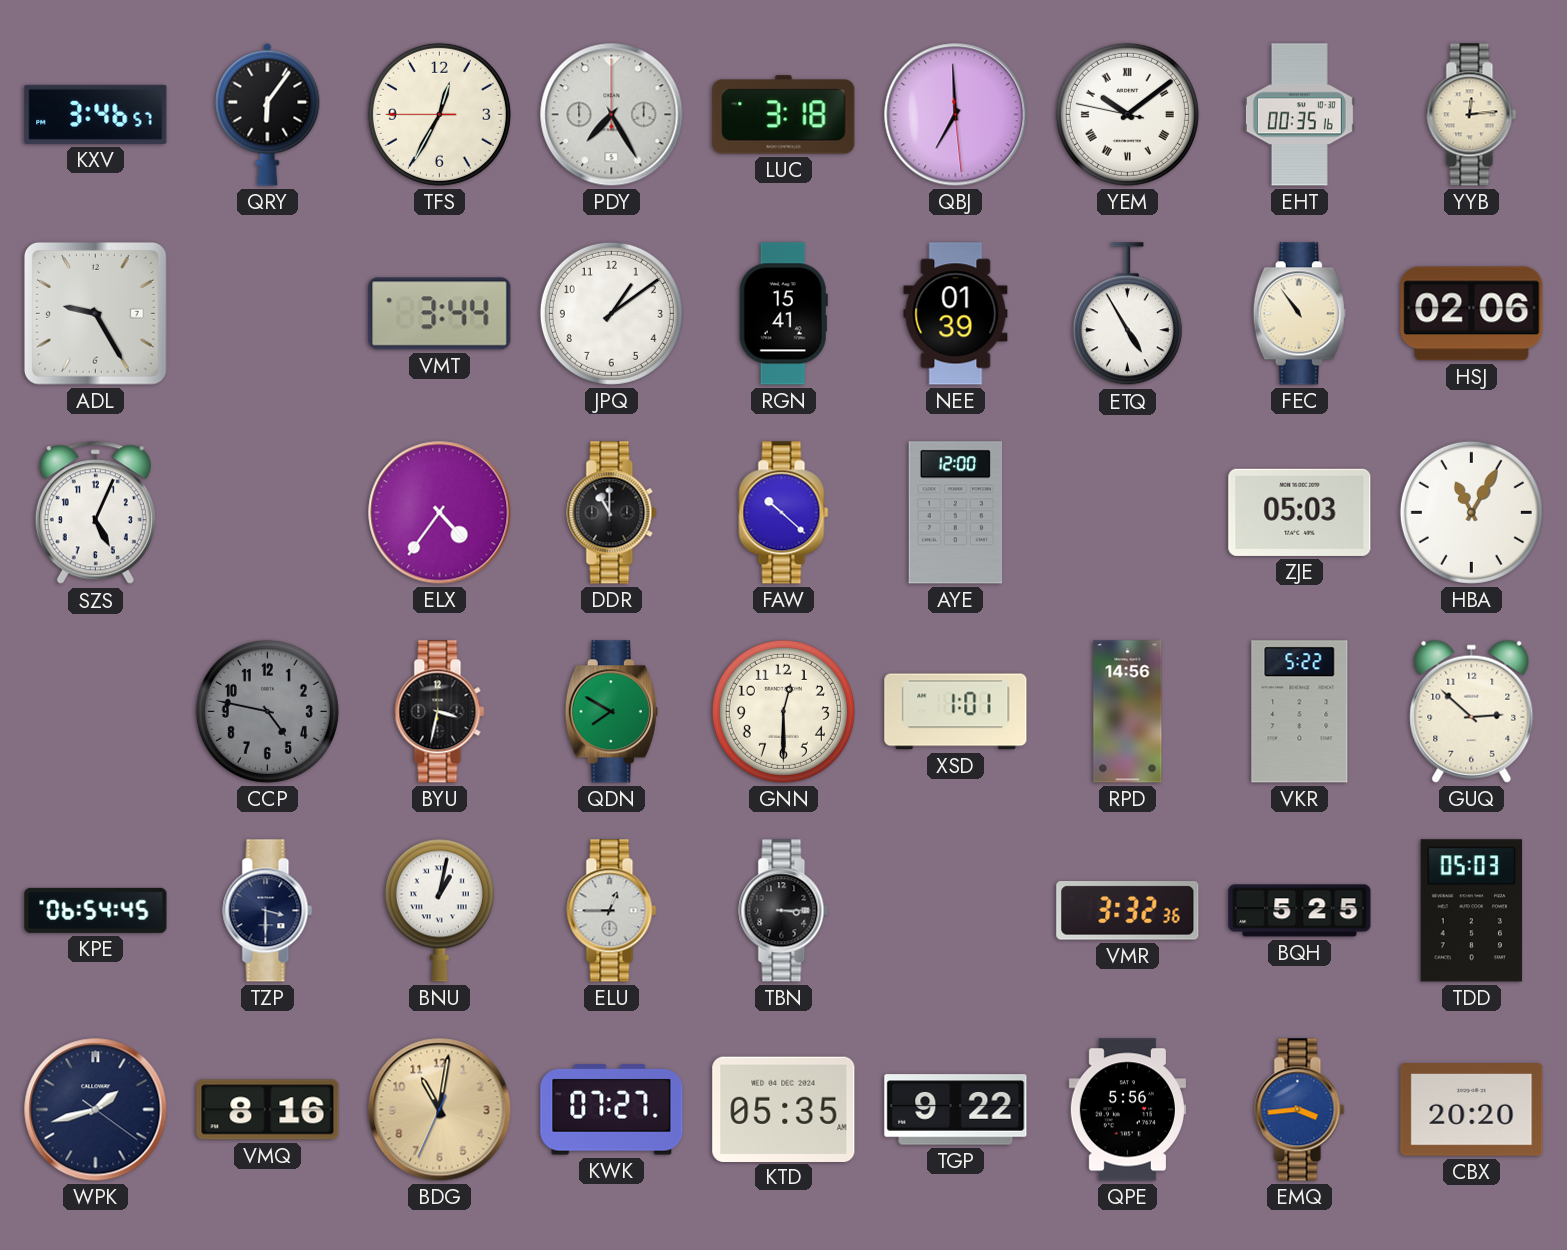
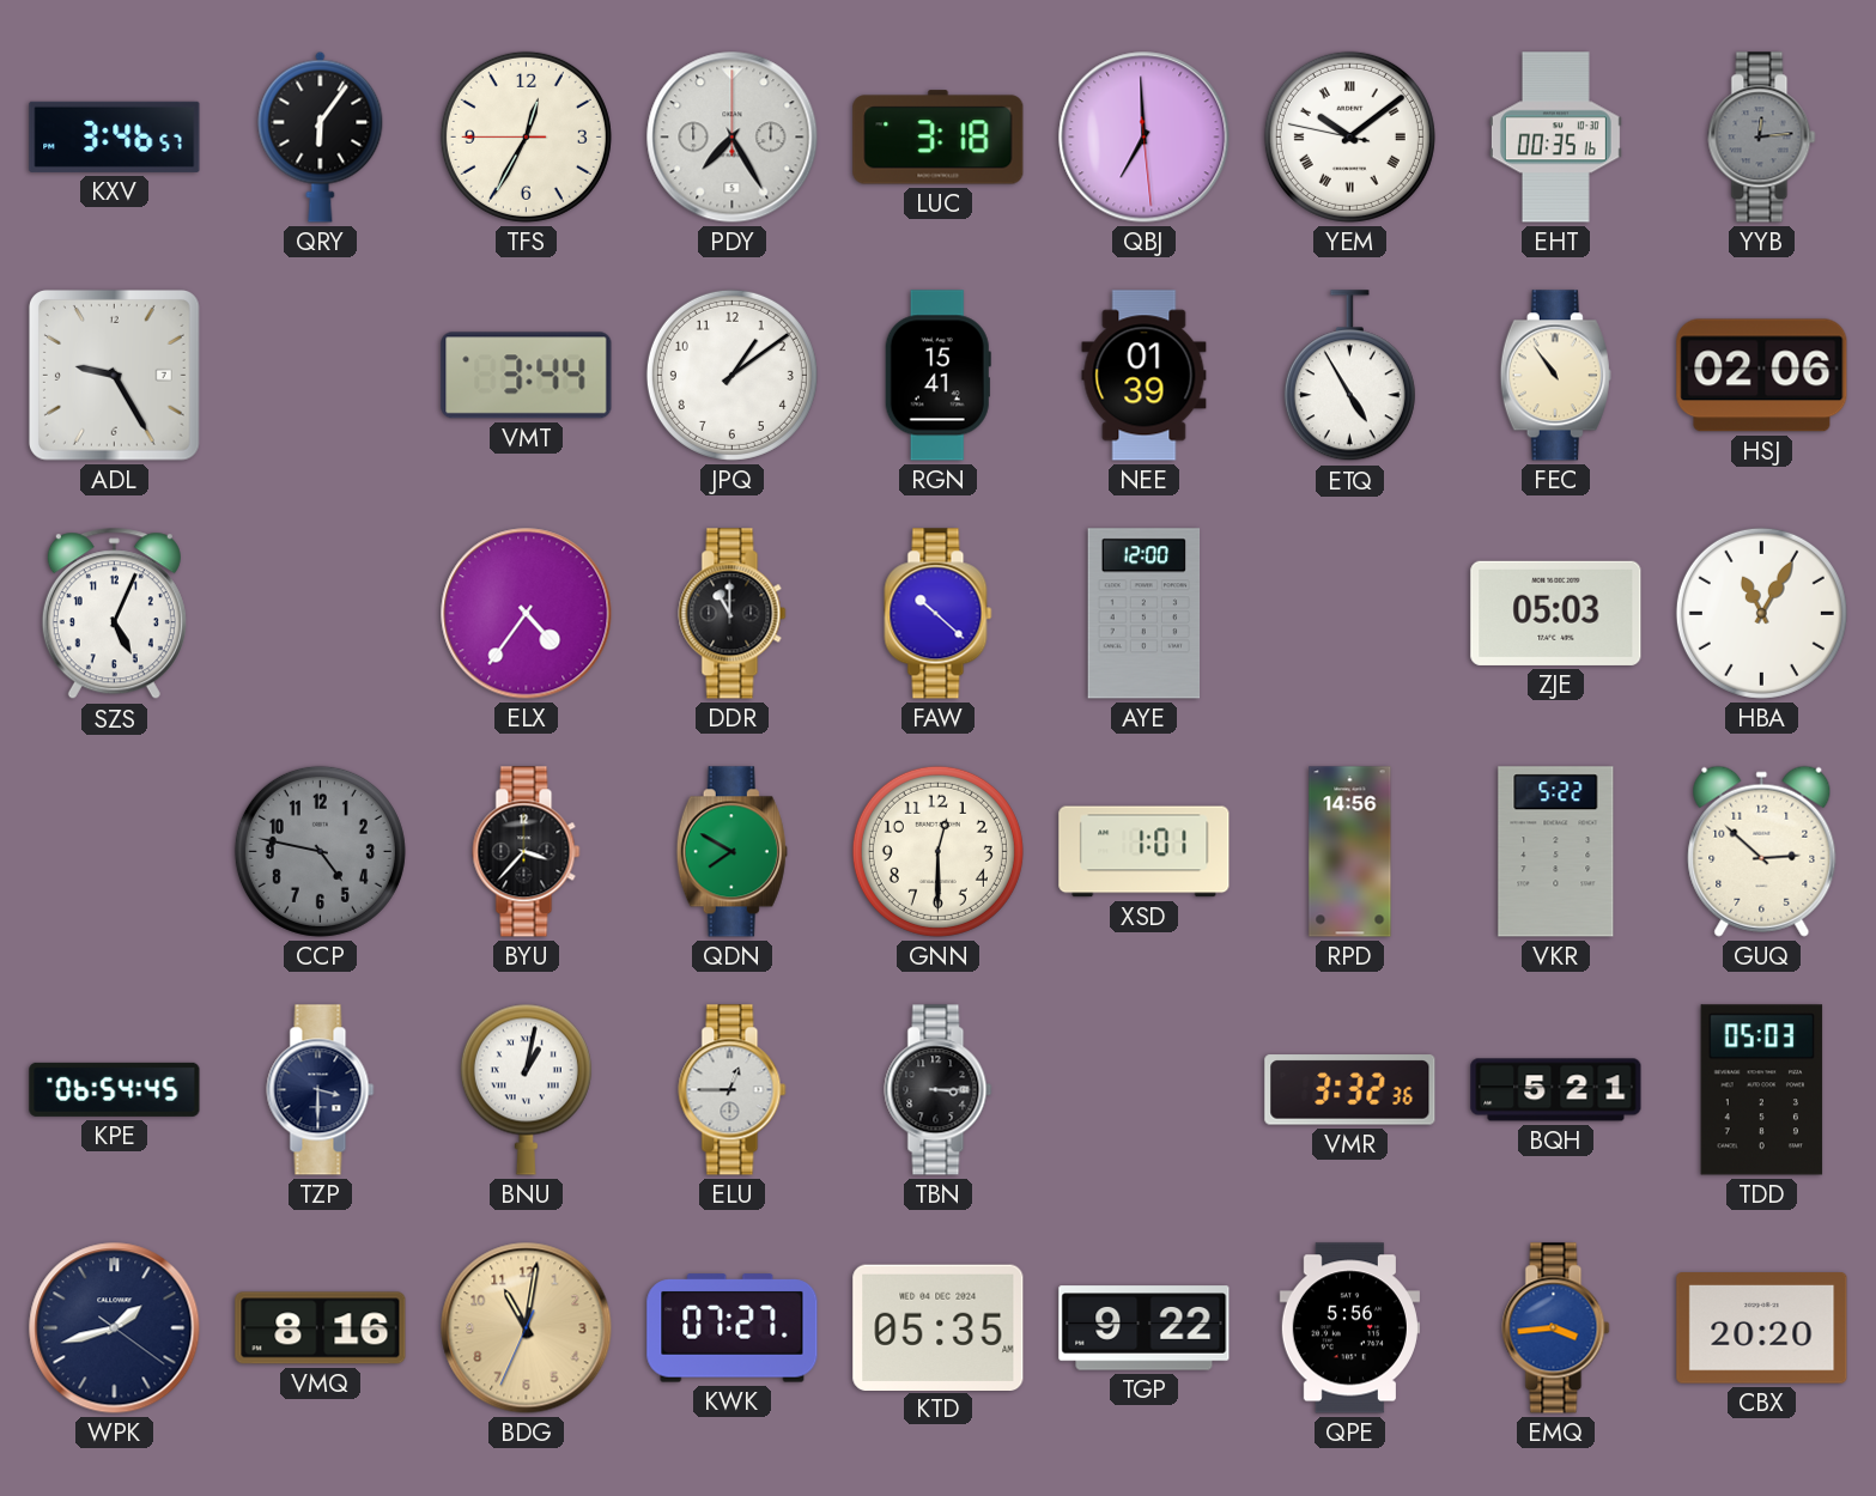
YYB dial: cream -> grey
BYU: 3:32 -> 3:37
BQH: 5:25 -> 5:21
